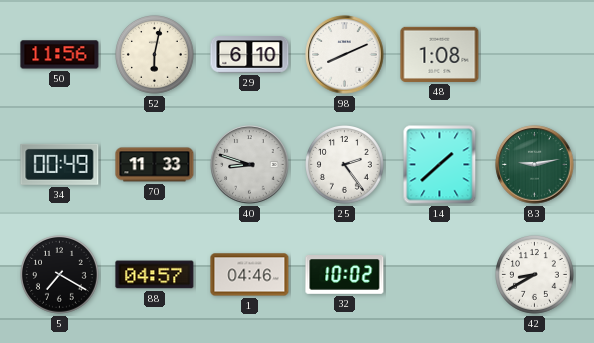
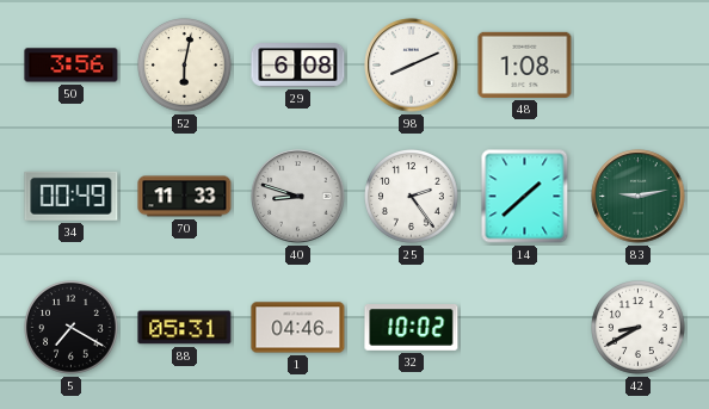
50: 11:56 -> 3:56
29: 6:10 -> 6:08
88: 04:57 -> 05:31
